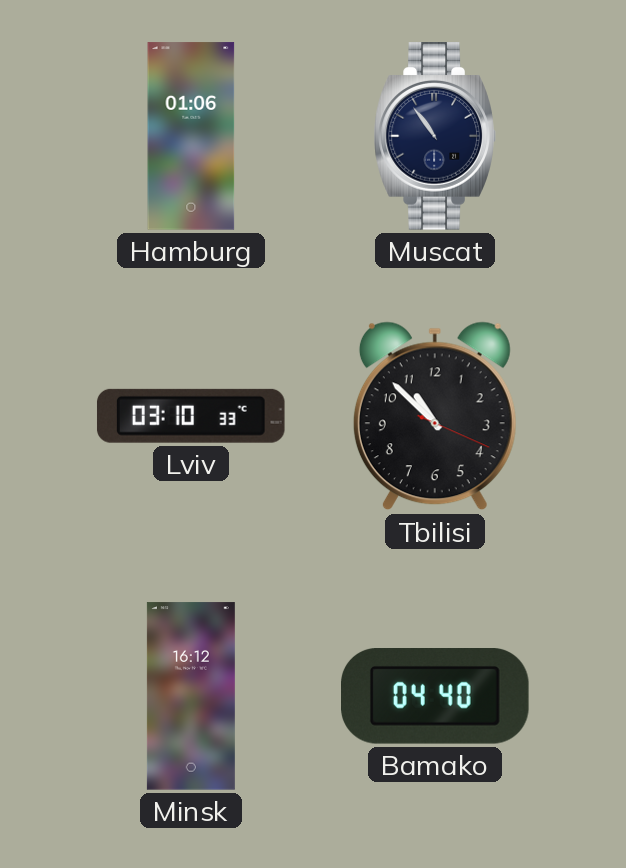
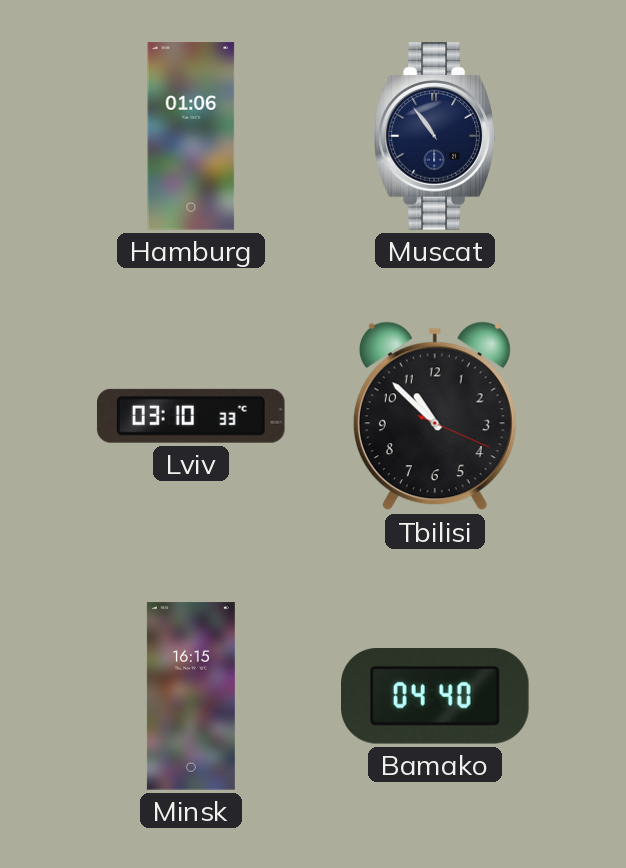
Minsk: 16:12 -> 16:15
